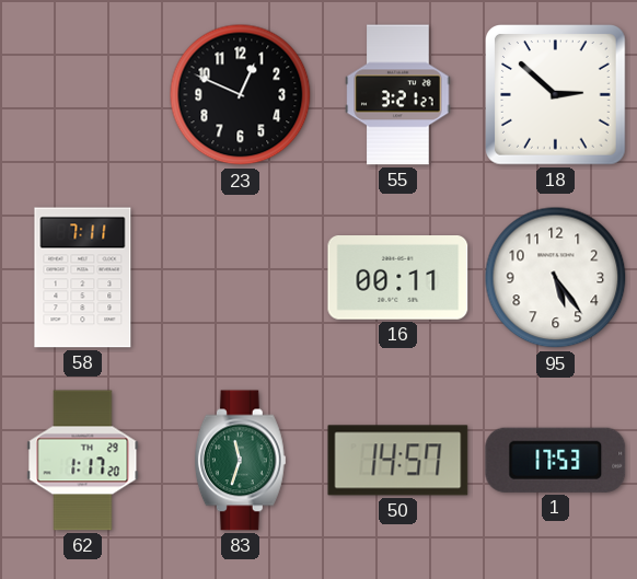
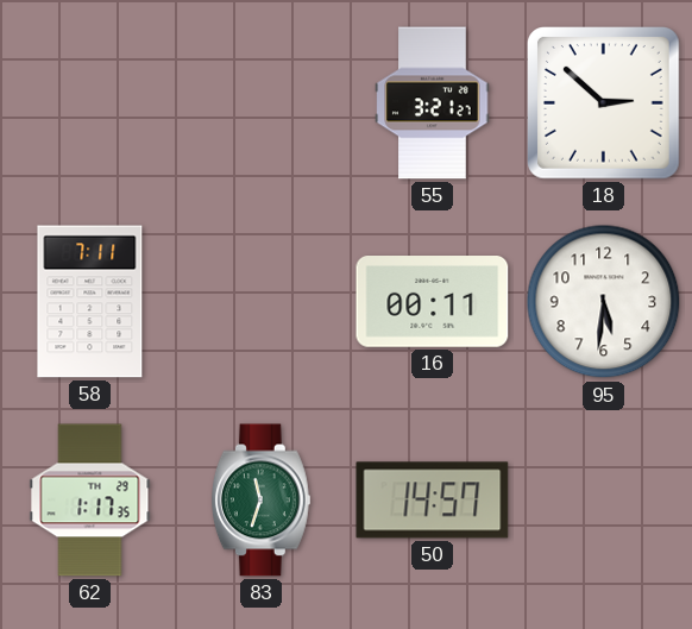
23: 12:49 -> none
95: 5:24 -> 5:31
62: 1:17:20 -> 1:17:35
1: 17:53 -> none
